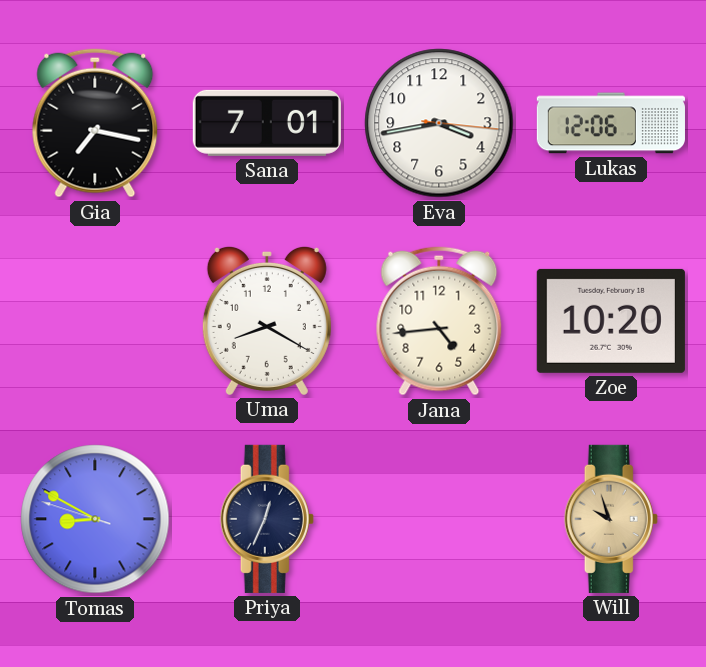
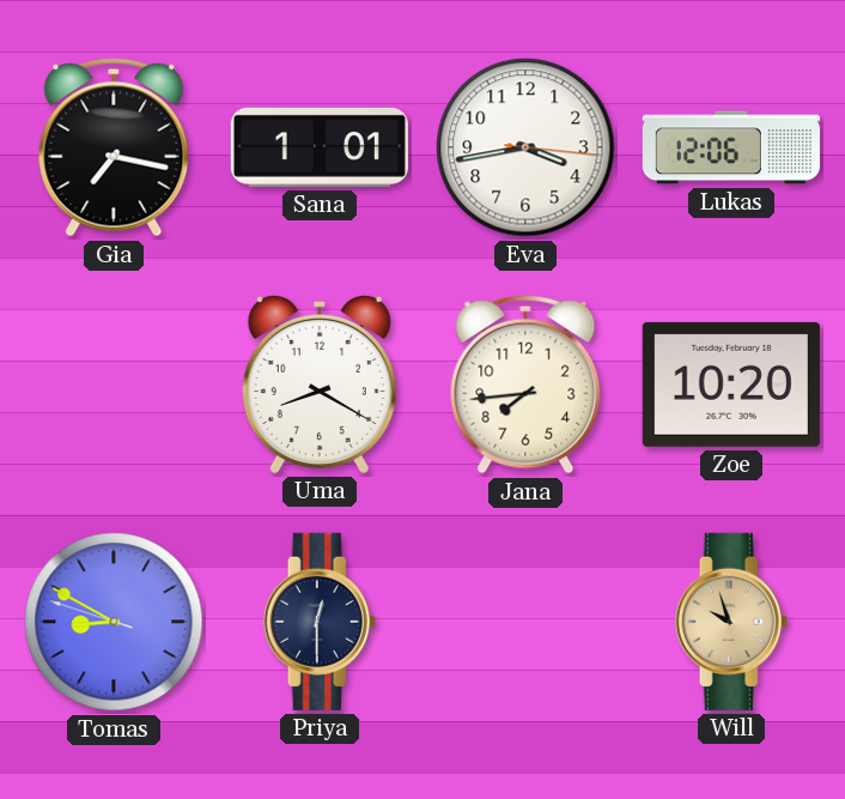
Sana: 7:01 -> 1:01
Jana: 4:44 -> 7:44
Priya: 12:34 -> 12:30
